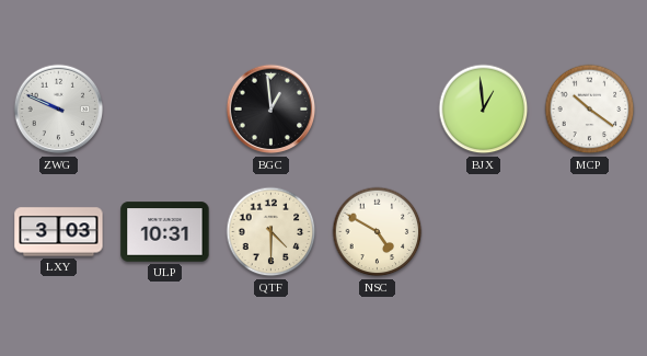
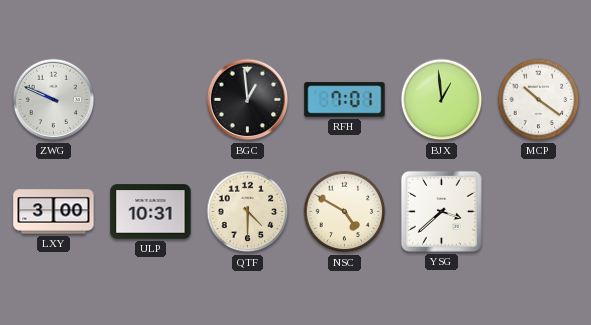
RFH: none -> 7:01
LXY: 3:03 -> 3:00
YSG: none -> 3:38
